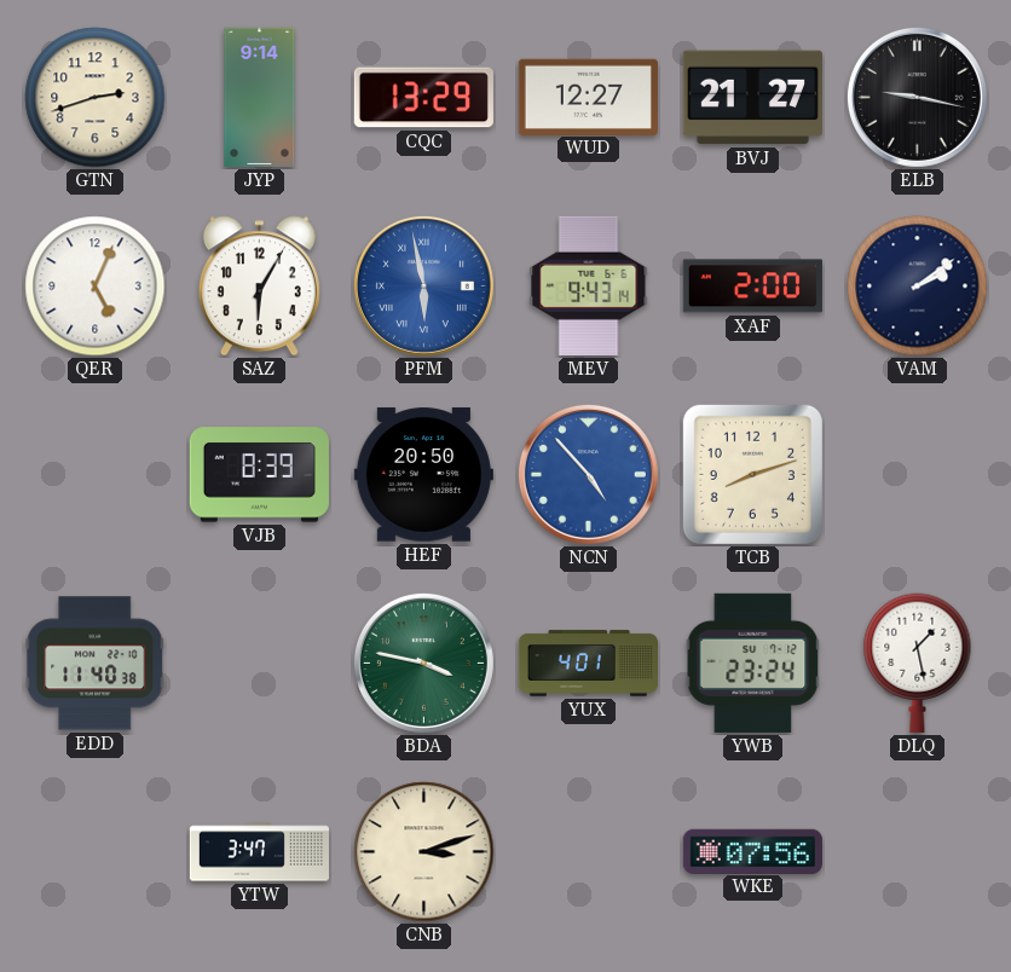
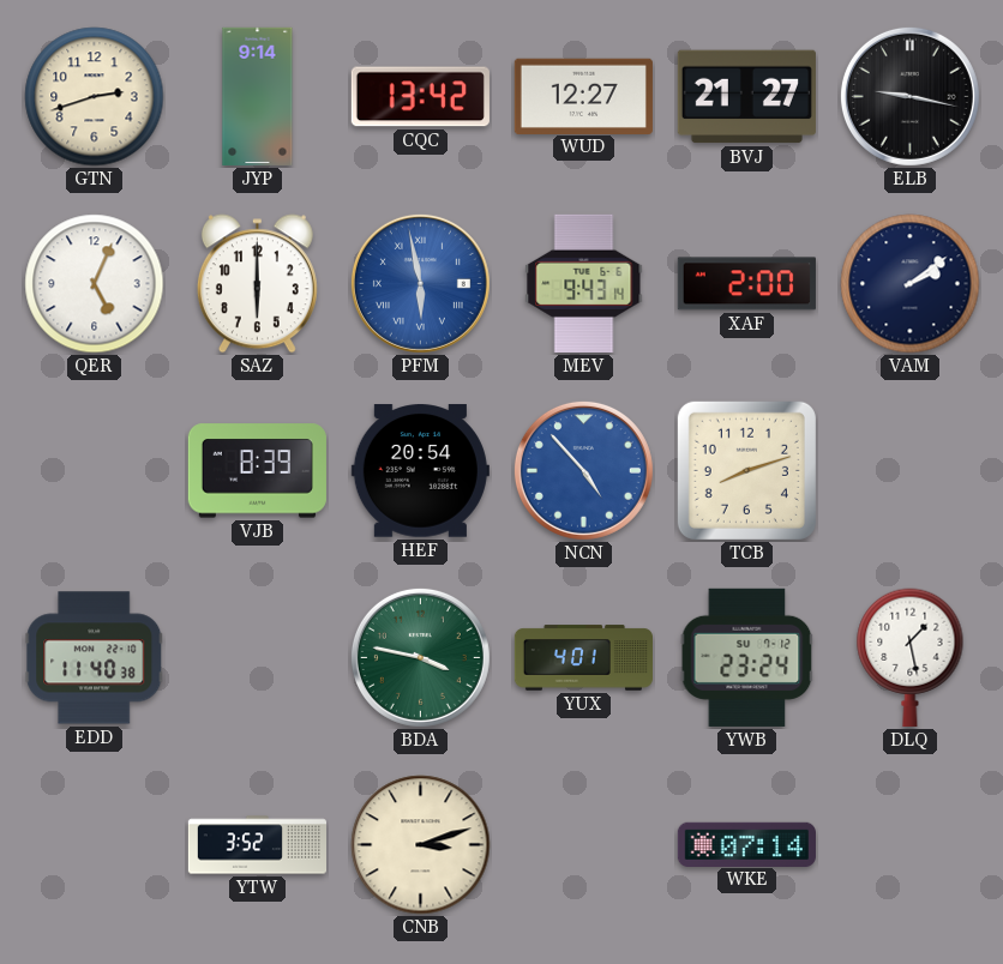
CQC: 13:29 -> 13:42
SAZ: 6:05 -> 6:00
HEF: 20:50 -> 20:54
YTW: 3:47 -> 3:52
WKE: 07:56 -> 07:14
